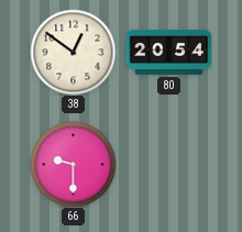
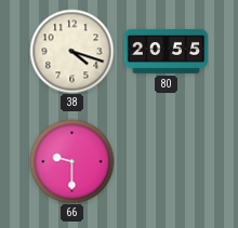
38: 12:51 -> 4:18
80: 20:54 -> 20:55
